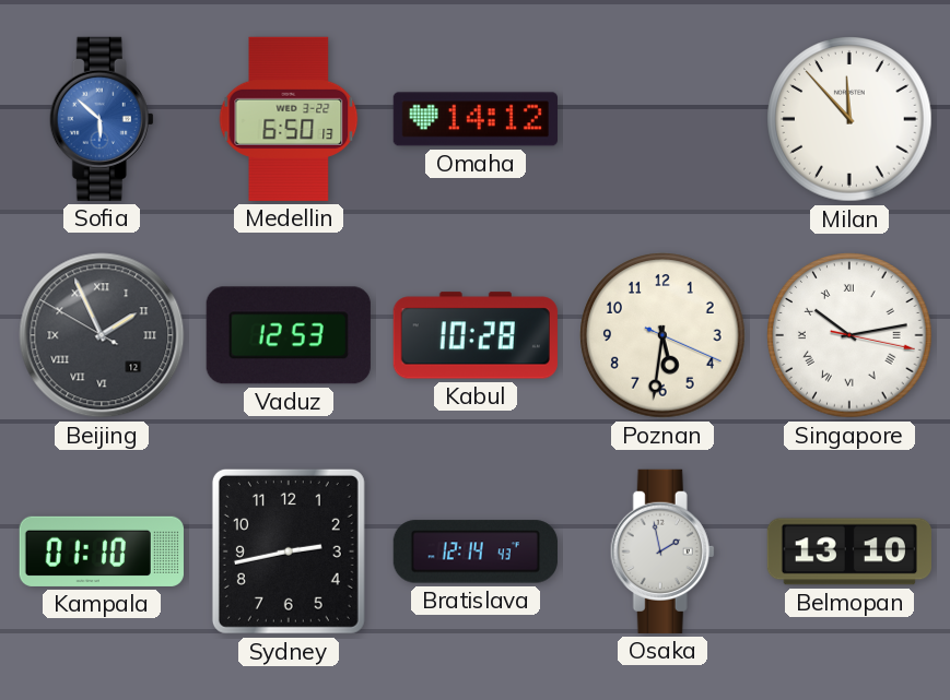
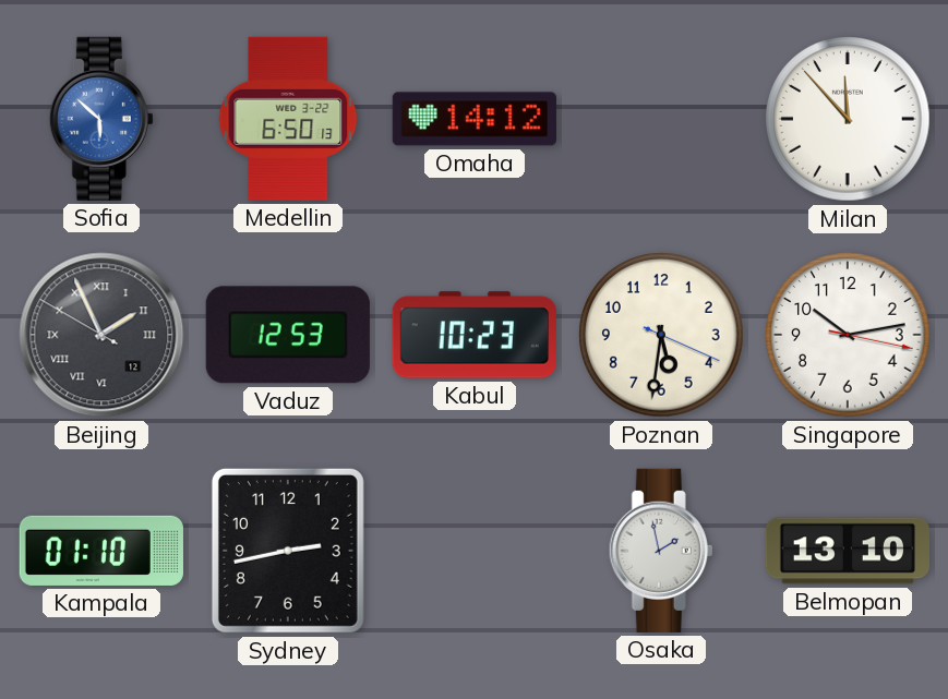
Kabul: 10:28 -> 10:23
Singapore numerals: Roman -> Arabic
Bratislava: 12:14 -> none
